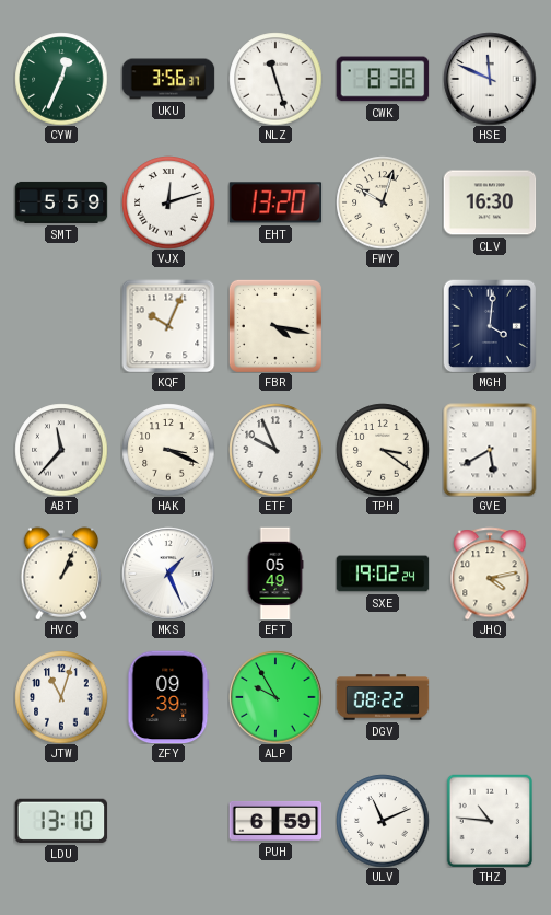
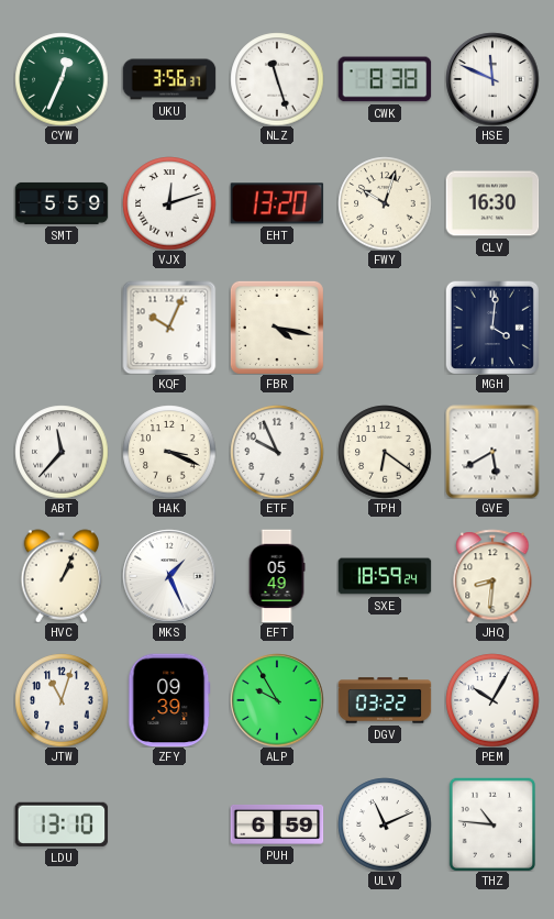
TPH: 3:21 -> 6:21
SXE: 19:02 -> 18:59
JHQ: 4:13 -> 8:31
DGV: 08:22 -> 03:22
PEM: none -> 10:05
